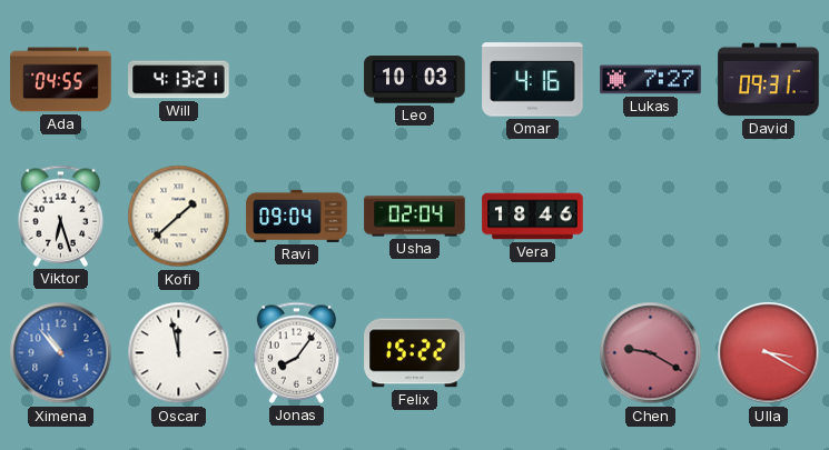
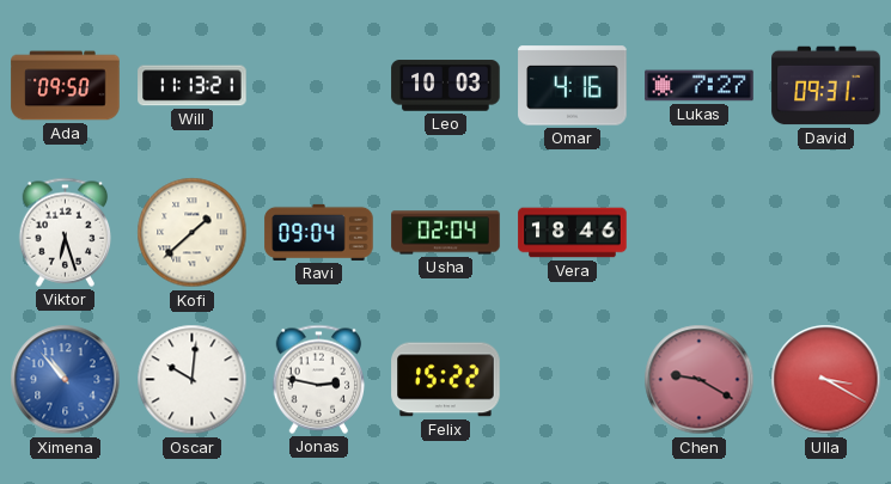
Ada: 04:55 -> 09:50
Will: 4:13 -> 11:13
Oscar: 11:58 -> 10:01
Jonas: 8:06 -> 2:47
